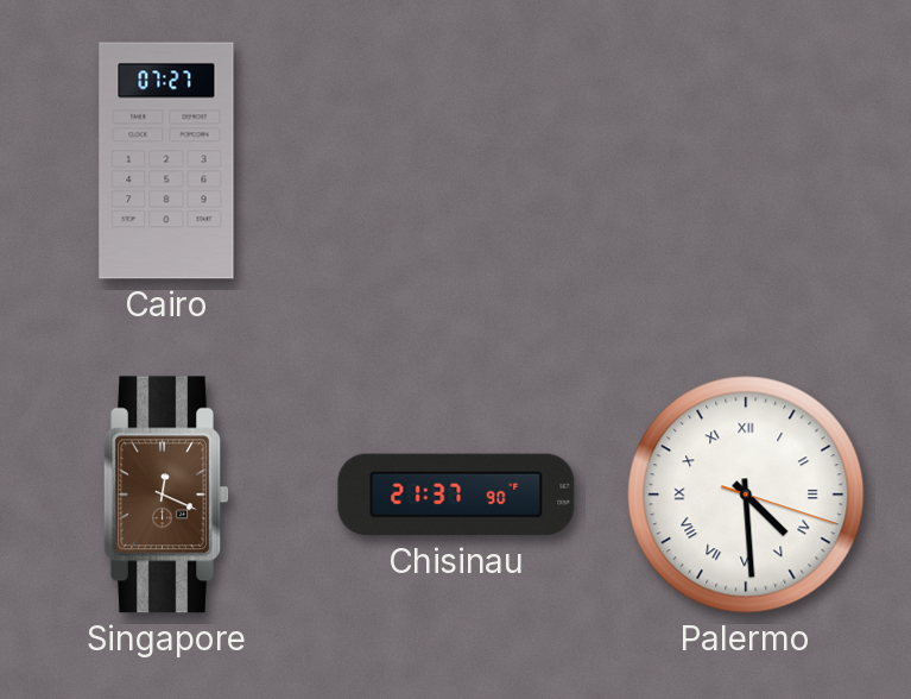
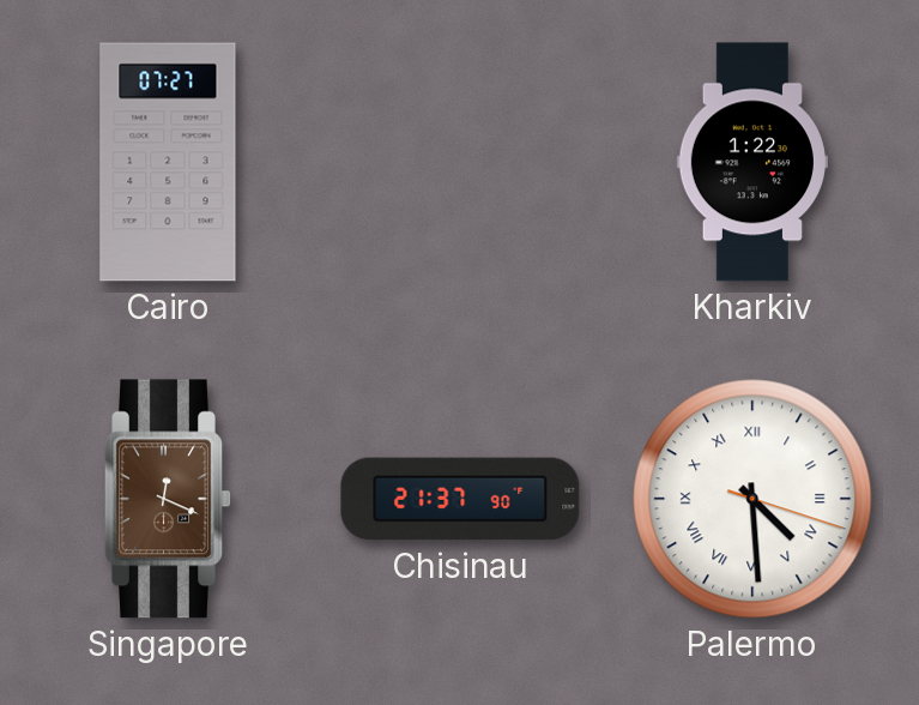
Kharkiv: none -> 1:22
